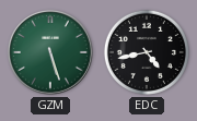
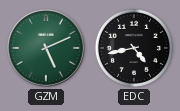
GZM: 5:27 -> 5:11
